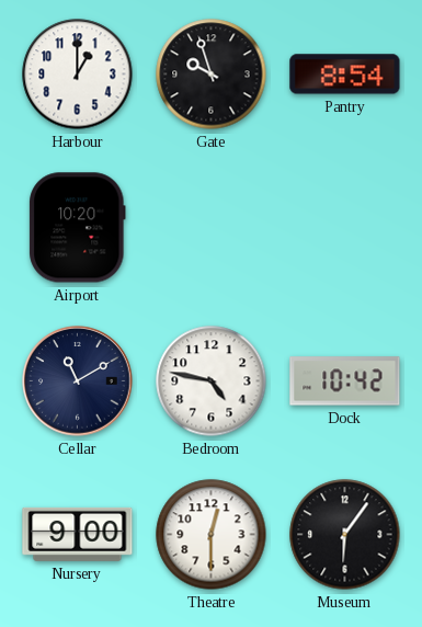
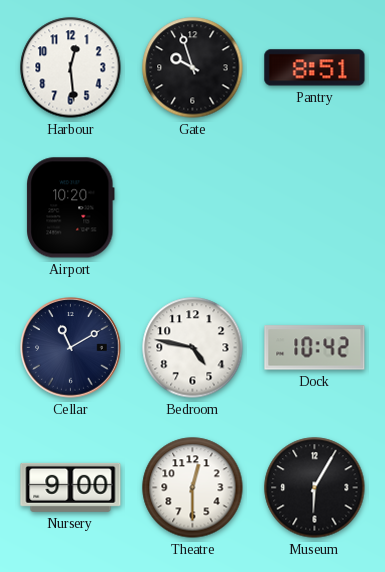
Harbour: 1:00 -> 12:29
Pantry: 8:54 -> 8:51
Museum: 6:06 -> 6:05
